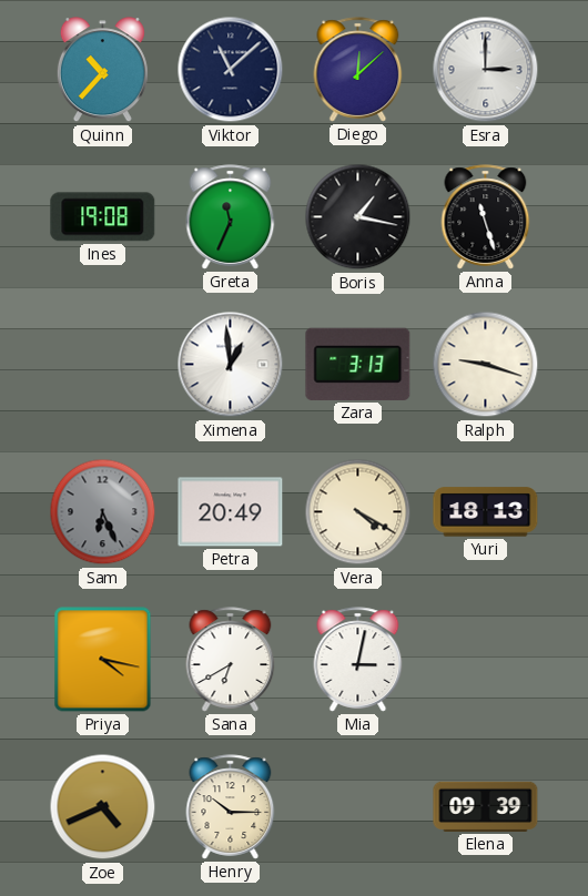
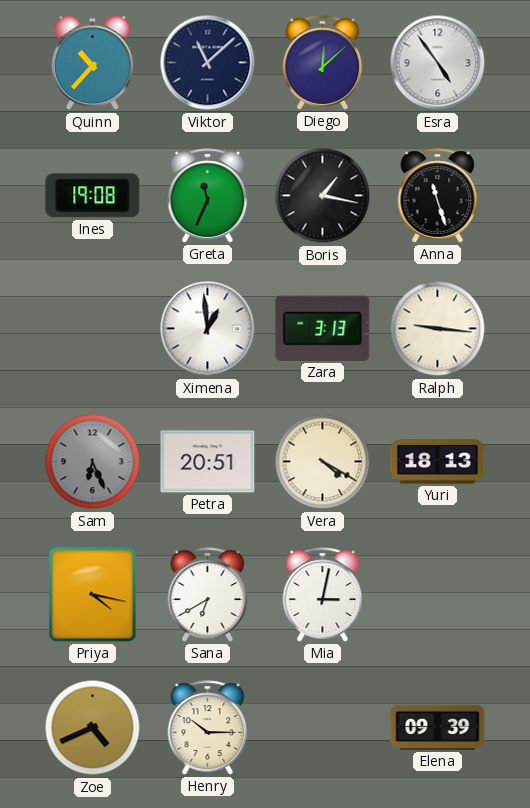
Esra: 3:00 -> 4:54
Ralph: 9:18 -> 9:16
Petra: 20:49 -> 20:51
